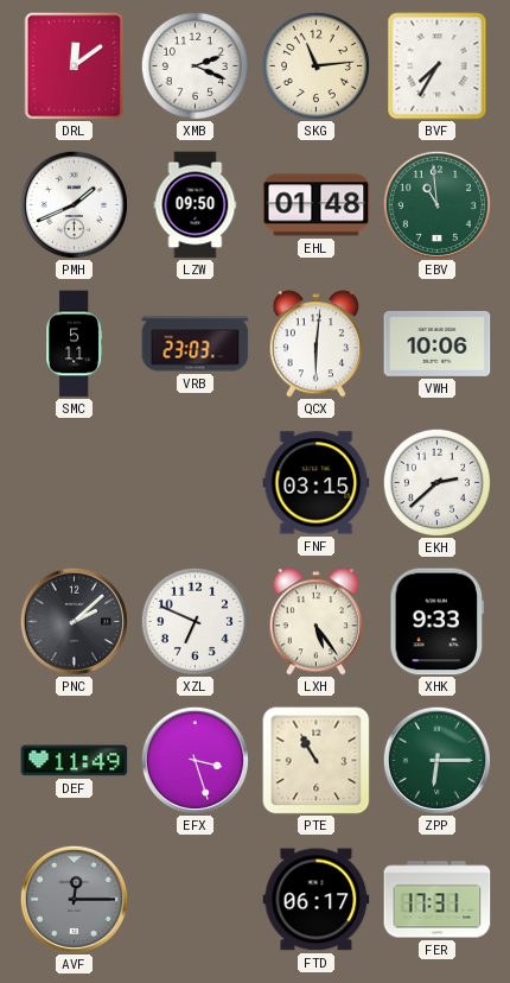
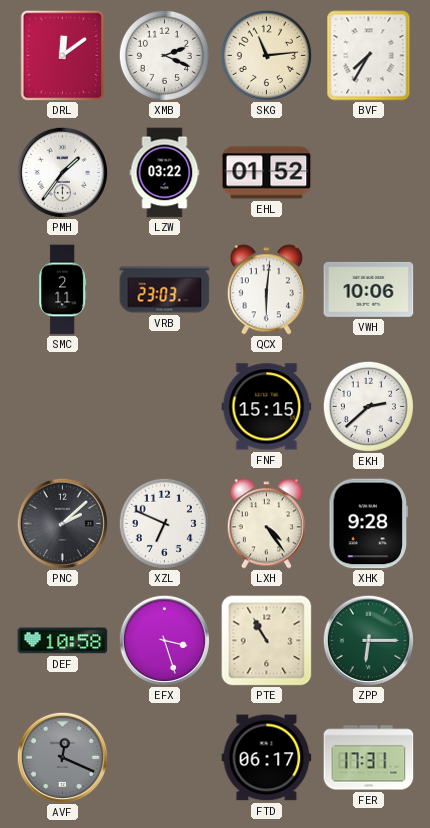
PMH: 1:41 -> 1:36
LZW: 09:50 -> 03:22
EHL: 01:48 -> 01:52
EBV: 10:59 -> none
SMC: 5:11 -> 2:11
FNF: 03:15 -> 15:15
LXH: 5:24 -> 4:24
XHK: 9:33 -> 9:28
DEF: 11:49 -> 10:58
AVF: 12:15 -> 12:19
